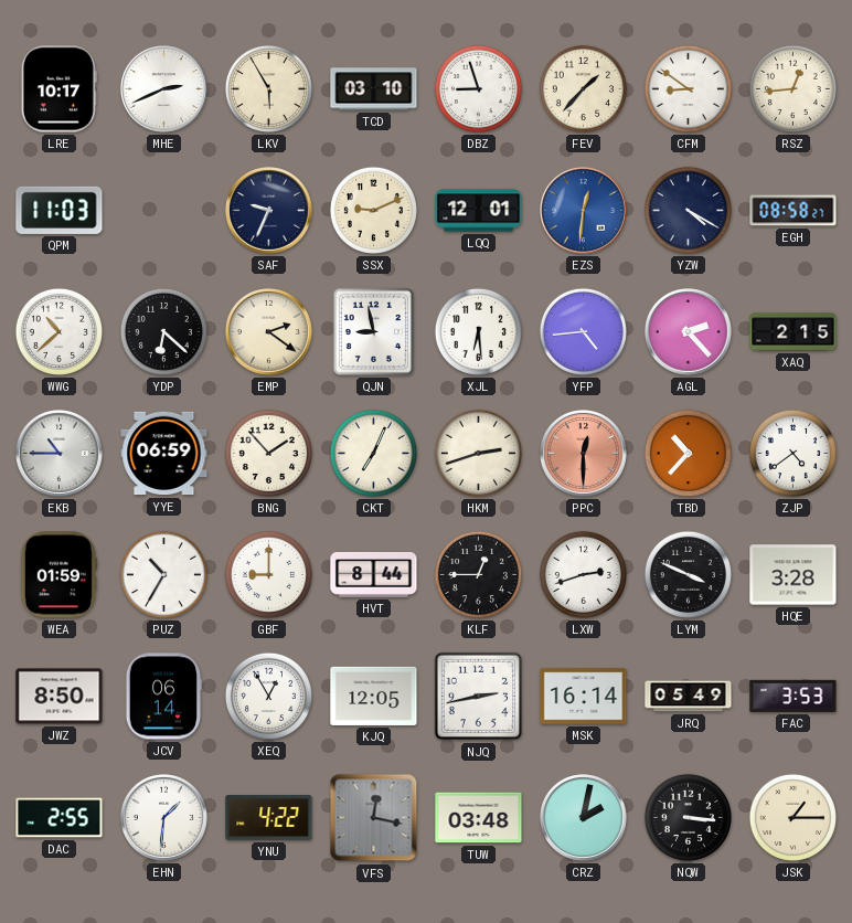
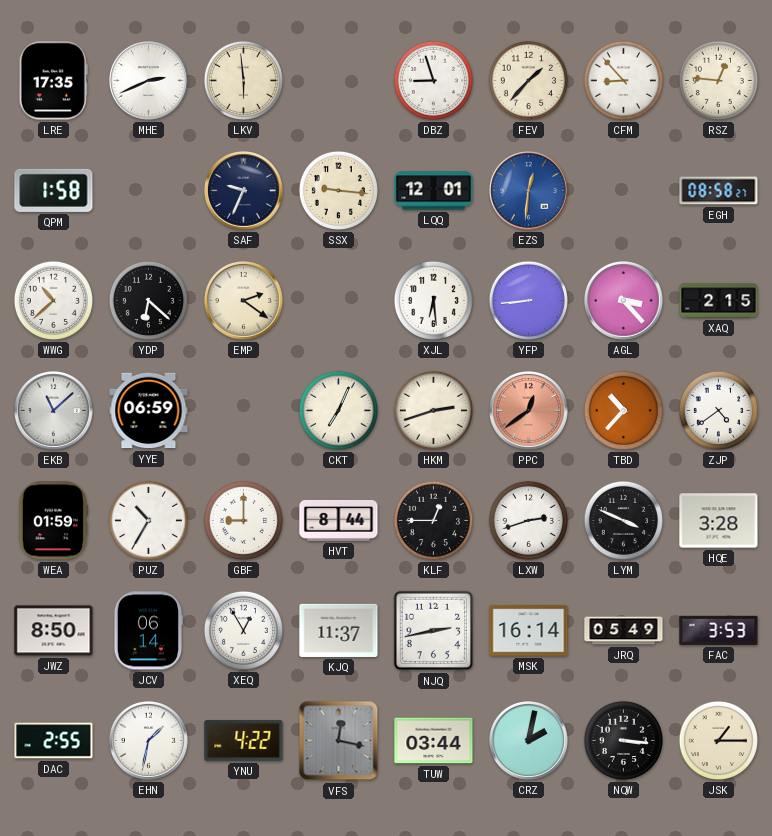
LRE: 10:17 -> 17:35
LKV: 5:55 -> 5:59
TCD: 03:10 -> none
CFM: 8:51 -> 8:53
RSZ: 12:44 -> 12:46
QPM: 11:03 -> 1:58
SSX: 9:11 -> 9:16
YZW: 4:20 -> none
QJN: 8:58 -> none
YFP: 4:44 -> 8:44
AGL: 2:23 -> 3:23
EKB: 10:45 -> 11:08
BNG: 1:53 -> none
PPC: 12:30 -> 12:39
KJQ: 12:05 -> 11:37
EHN: 1:31 -> 1:32
TUW: 03:48 -> 03:44
